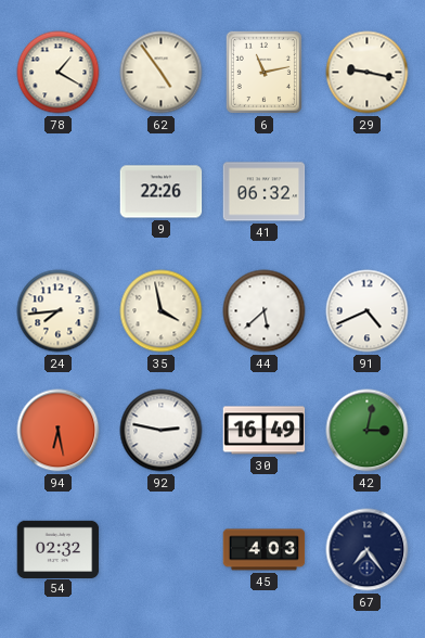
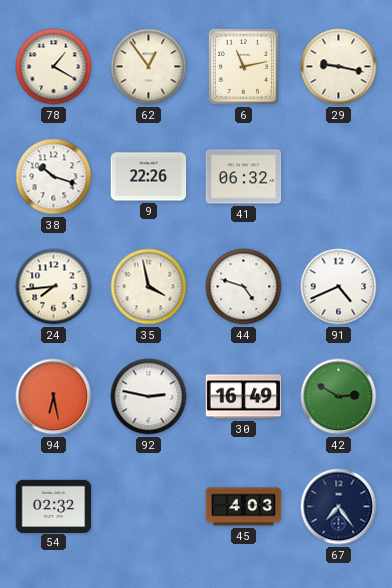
62: 4:54 -> 12:54
38: none -> 10:18
44: 5:38 -> 4:48
42: 3:02 -> 2:50
